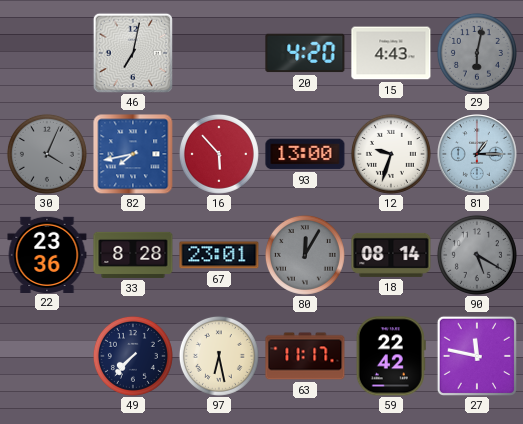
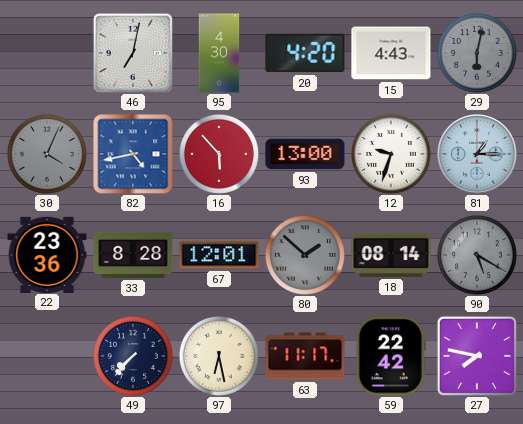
95: none -> 4:30
82: 7:43 -> 4:43
67: 23:01 -> 12:01
80: 12:05 -> 1:52
27: 11:47 -> 7:47
